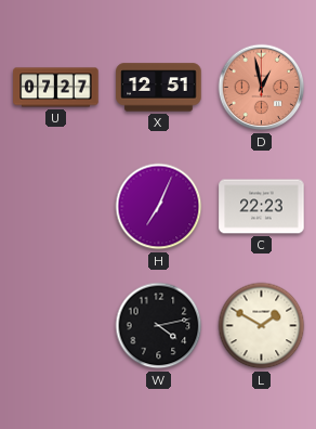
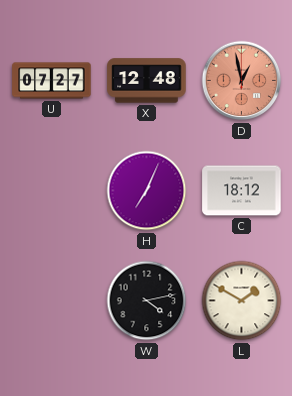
X: 12:51 -> 12:48
C: 22:23 -> 18:12
